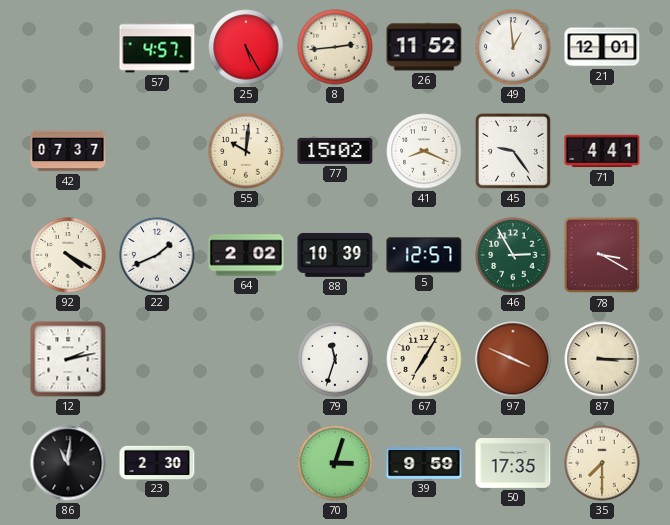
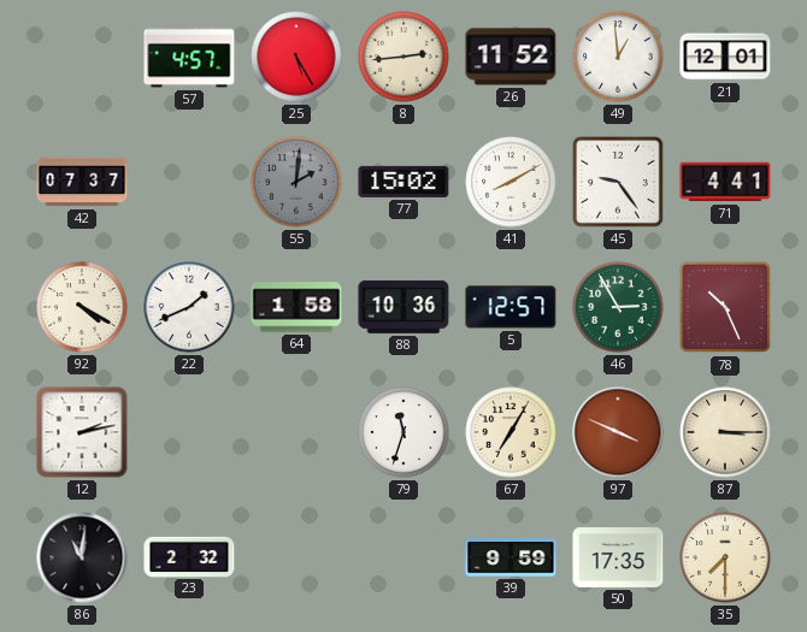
55: 10:01 -> 2:01
55 dial: cream -> grey
41: 8:19 -> 8:10
64: 2:02 -> 1:58
88: 10:39 -> 10:36
78: 3:20 -> 10:26
23: 2:30 -> 2:32
70: 3:03 -> none
